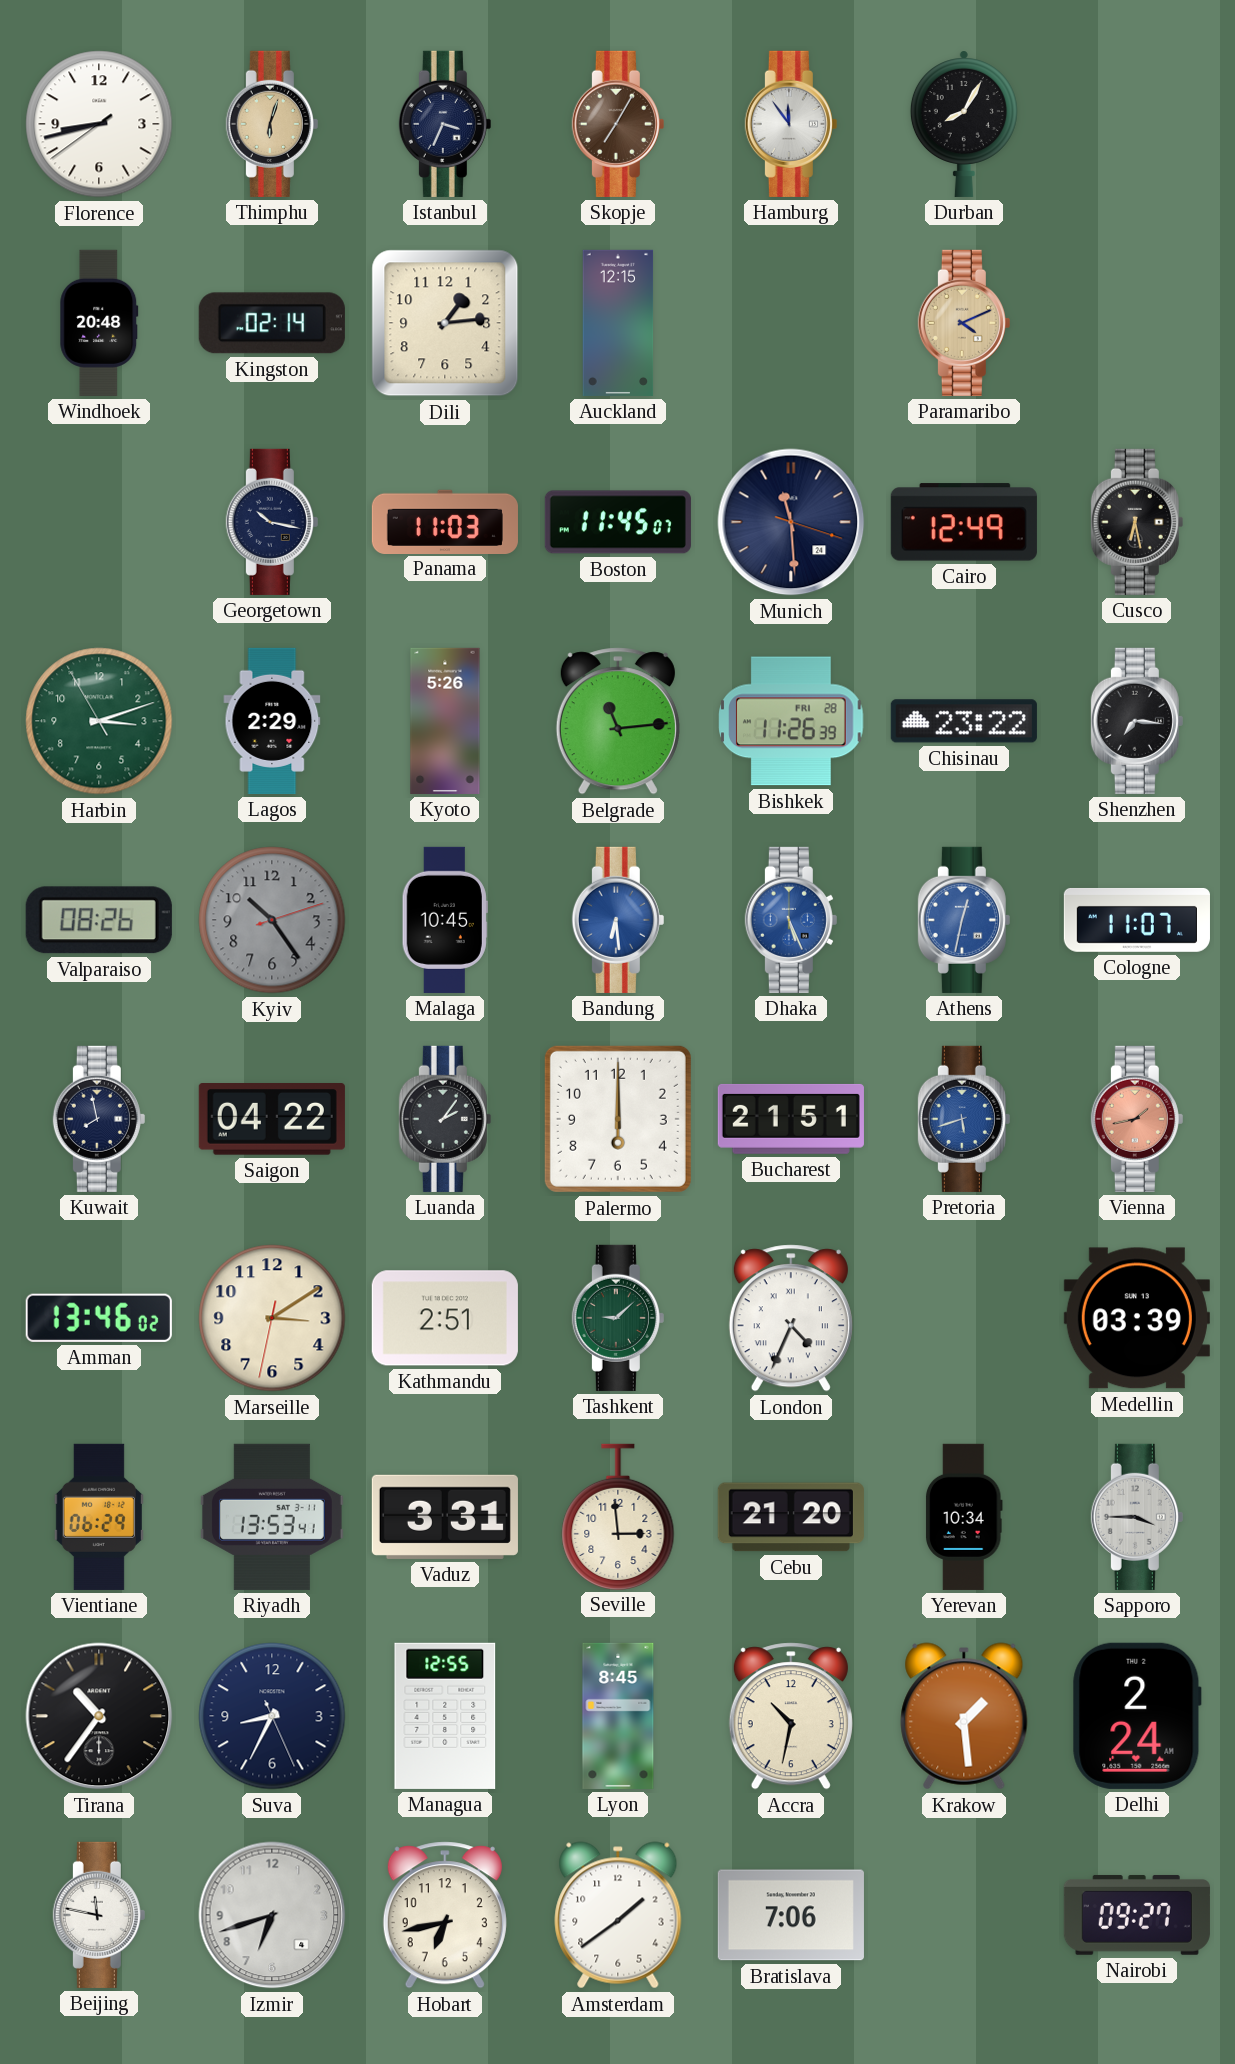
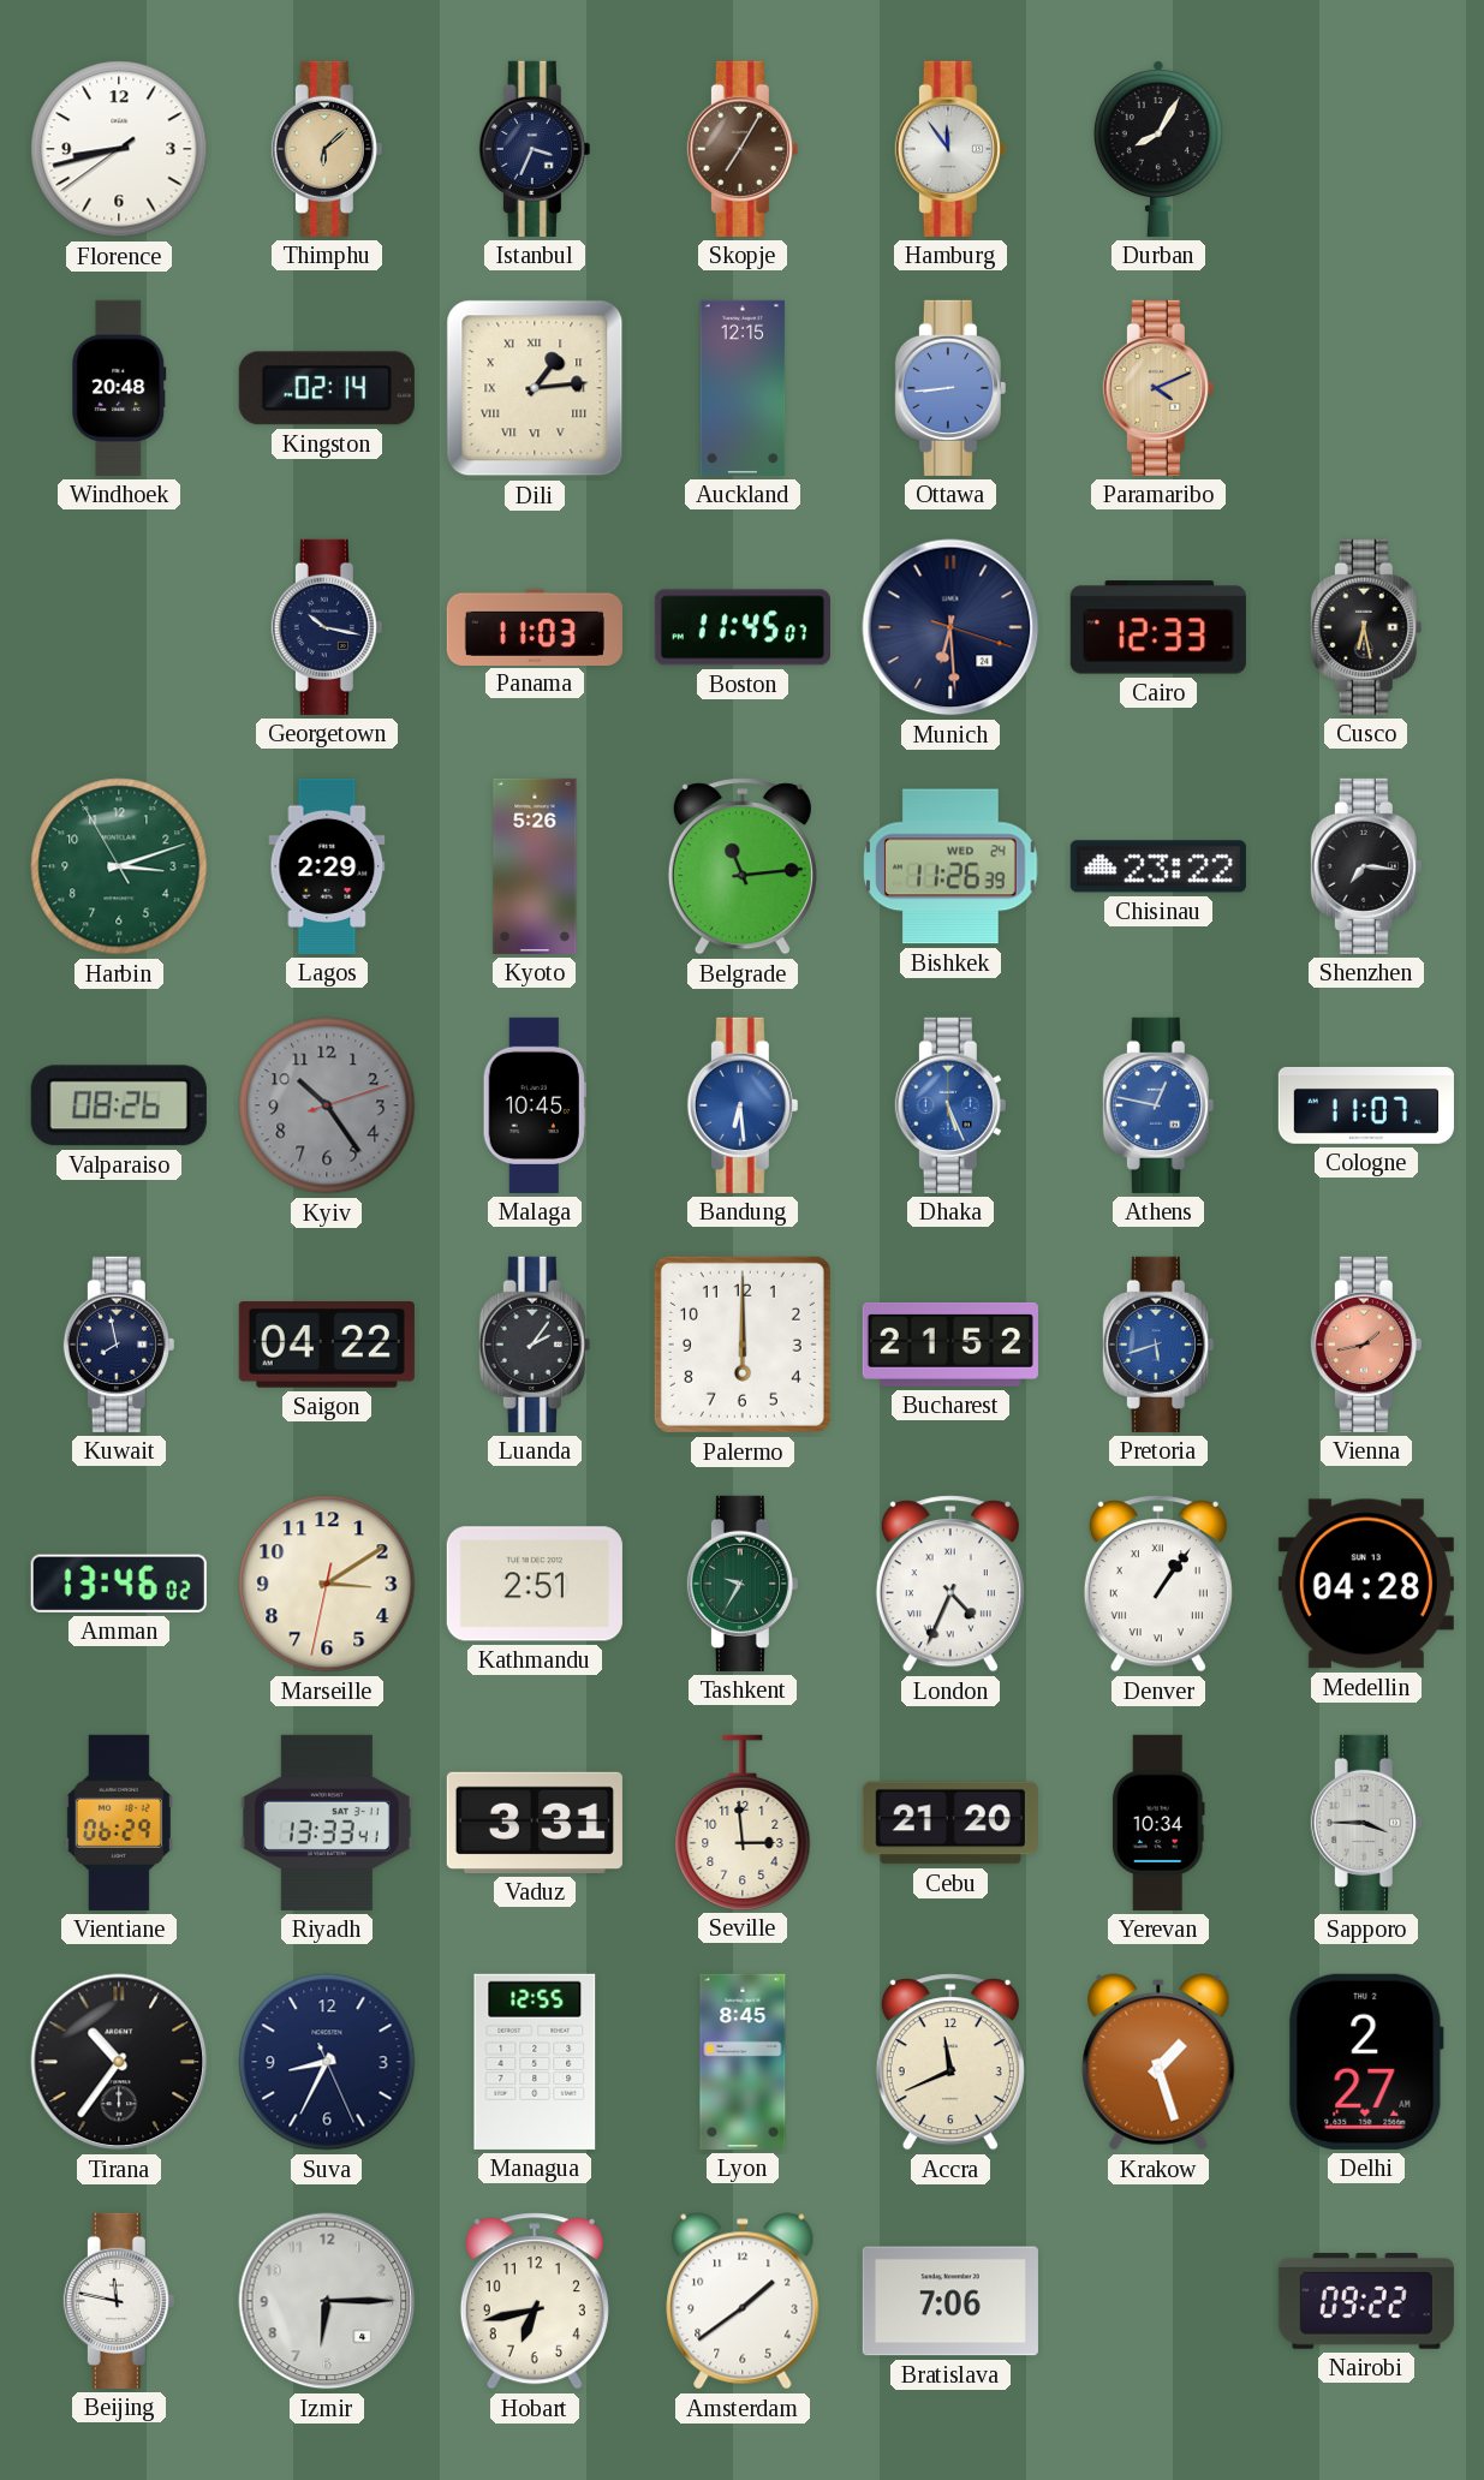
Thimphu: 6:03 -> 6:08
Dili numerals: Arabic -> Roman
Ottawa: none -> 8:44
Munich: 11:29 -> 6:29
Cairo: 12:49 -> 12:33
Bishkek date: FRI 28 -> WED 24
Athens: 12:32 -> 12:47
Bucharest: 21:51 -> 21:52
Tashkent: 9:08 -> 9:35
Denver: none -> 1:06
Medellin: 03:39 -> 04:28
Riyadh: 13:53 -> 13:33
Accra: 10:32 -> 11:41
Krakow: 1:29 -> 1:27
Delhi: 2:24 -> 2:27
Izmir: 6:42 -> 6:15
Nairobi: 09:27 -> 09:22
